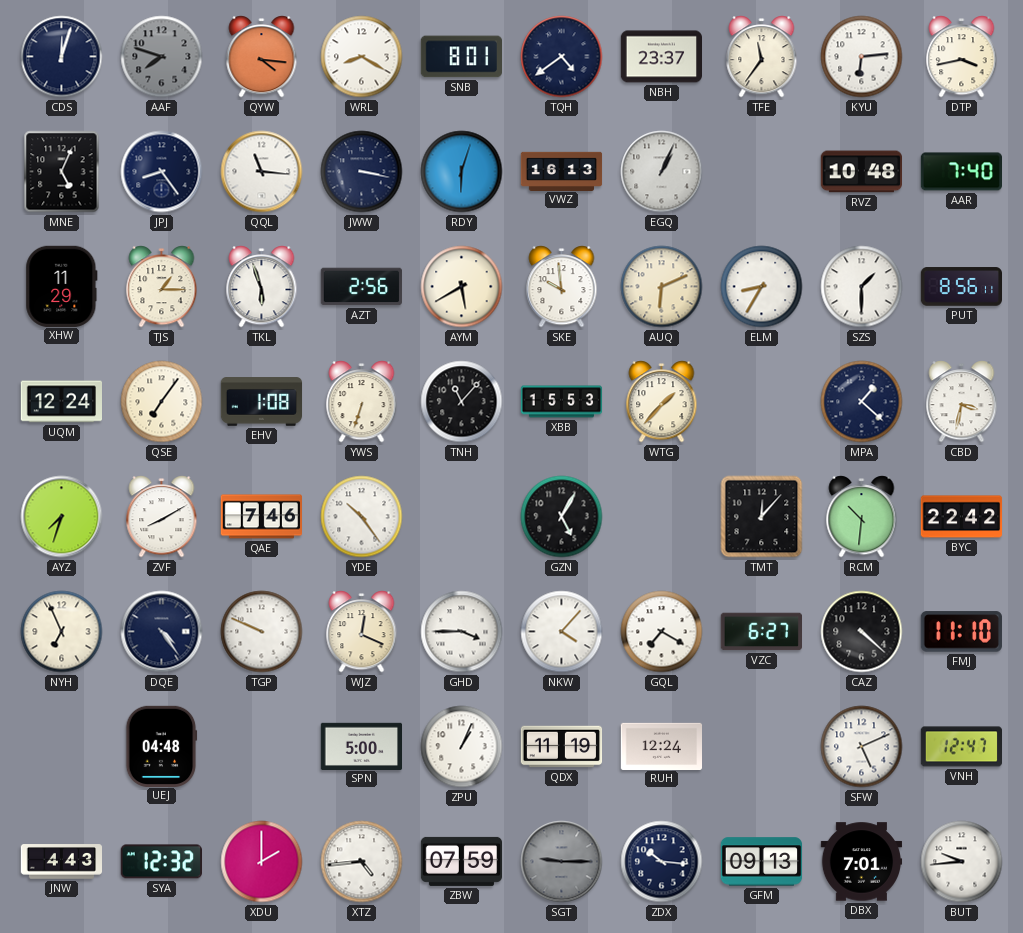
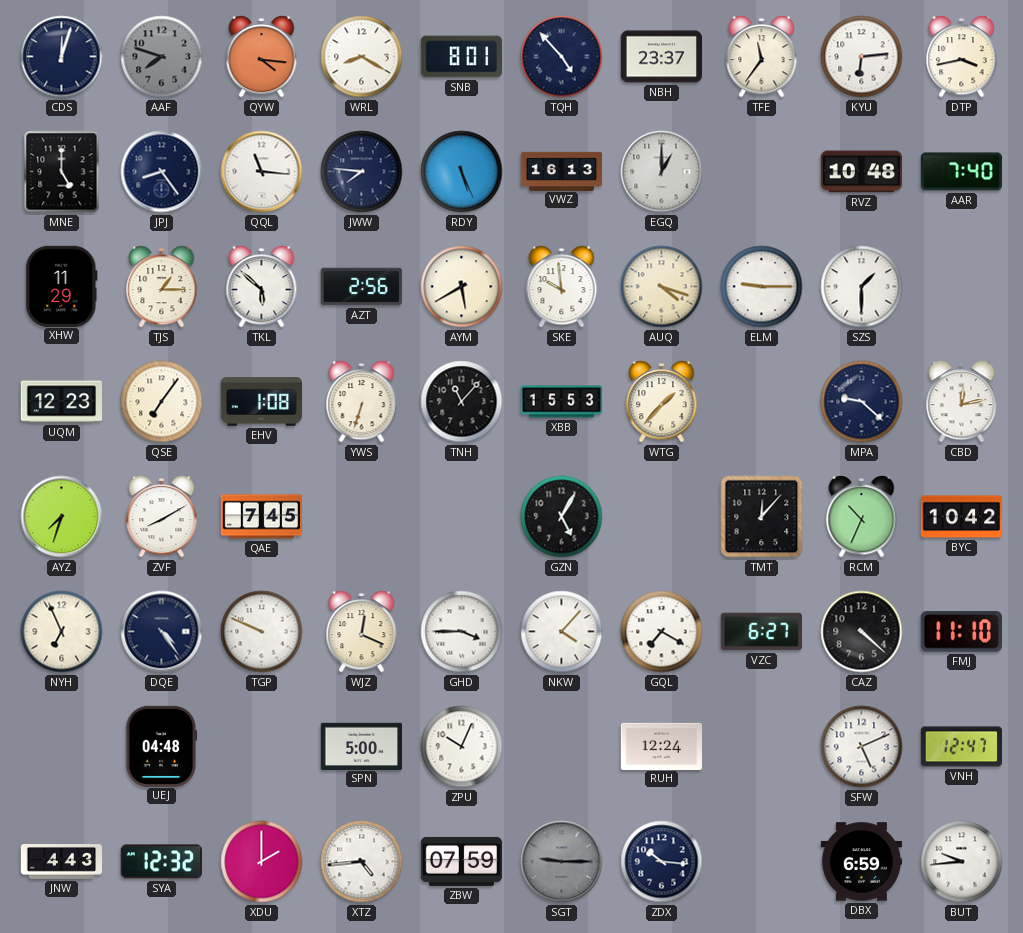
TQH: 4:39 -> 4:53
MNE: 5:04 -> 5:00
JWW: 3:17 -> 7:46
RDY: 6:03 -> 5:26
EGQ: 1:04 -> 1:00
TKL: 5:57 -> 5:52
AUQ: 6:11 -> 4:18
ELM: 8:35 -> 9:15
PUT: 8:56 -> none
UQM: 12:24 -> 12:23
MPA: 1:22 -> 9:22
CBD: 3:32 -> 12:13
QAE: 7:46 -> 7:45
YDE: 10:24 -> none
RCM: 10:31 -> 10:34
BYC: 22:42 -> 10:42
ZPU: 1:04 -> 10:04
QDX: 11:19 -> none
GFM: 09:13 -> none
DBX: 7:01 -> 6:59
